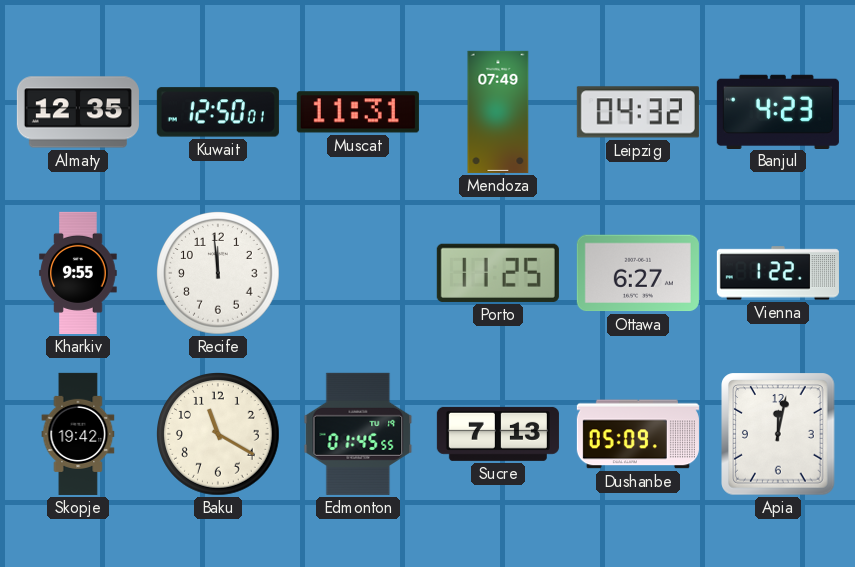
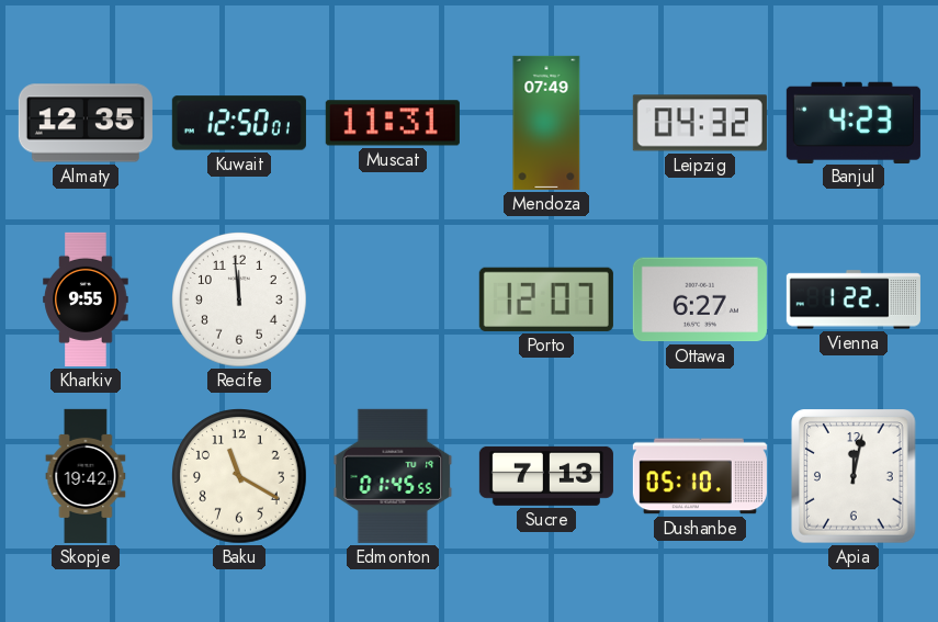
Porto: 11:25 -> 12:07
Dushanbe: 05:09 -> 05:10
